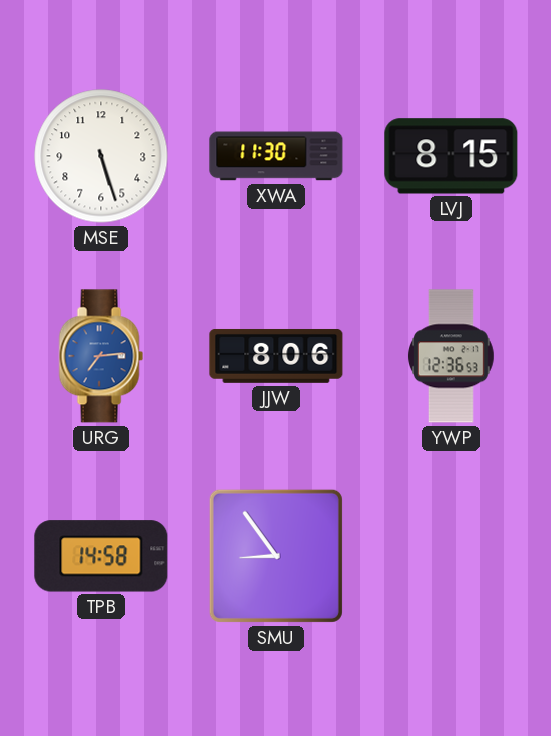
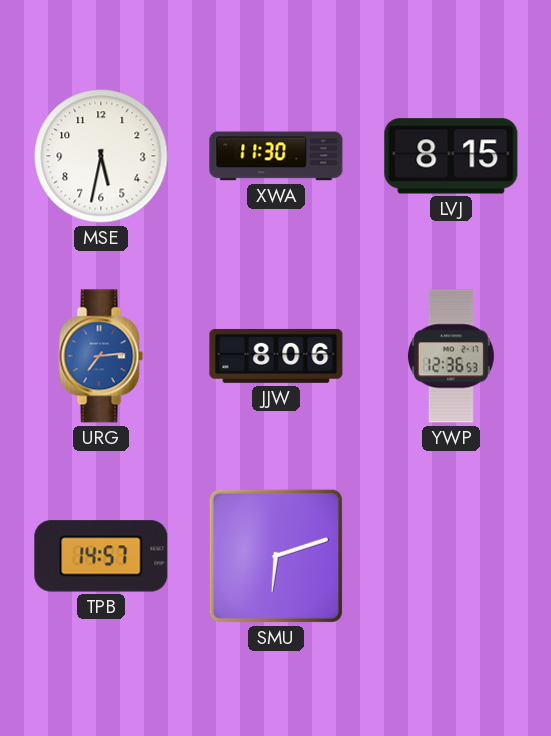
MSE: 5:27 -> 5:32
TPB: 14:58 -> 14:57
SMU: 8:54 -> 6:12
